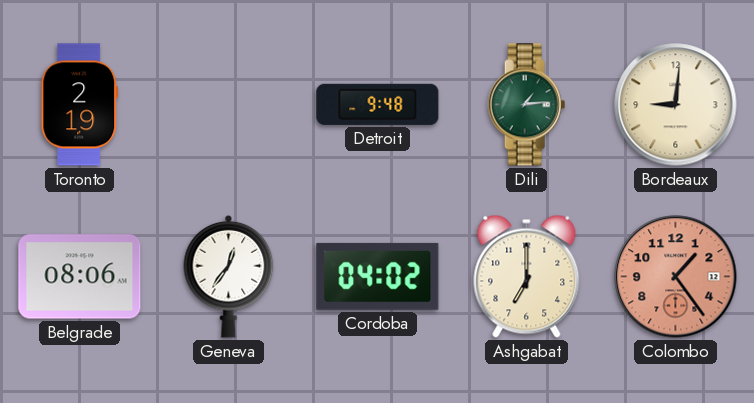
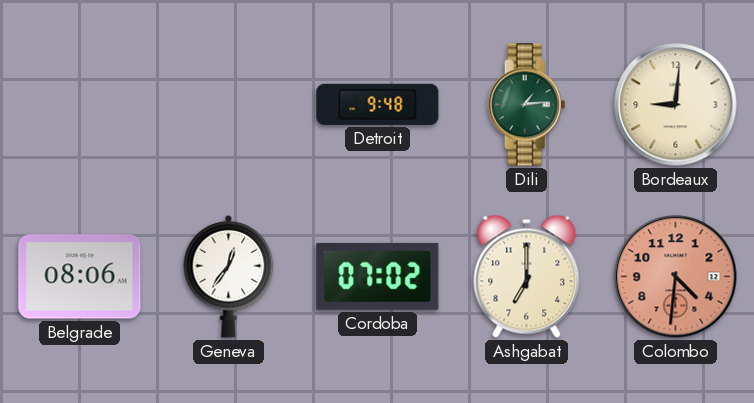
Toronto: 2:19 -> none
Cordoba: 04:02 -> 07:02
Colombo: 1:24 -> 4:31
